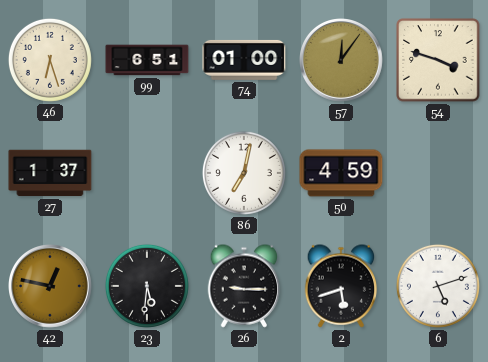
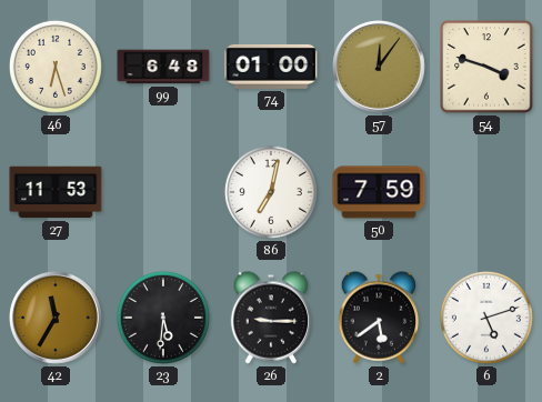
99: 6:51 -> 6:48
27: 1:37 -> 11:53
50: 4:59 -> 7:59
42: 12:47 -> 11:35
2: 5:42 -> 5:39
